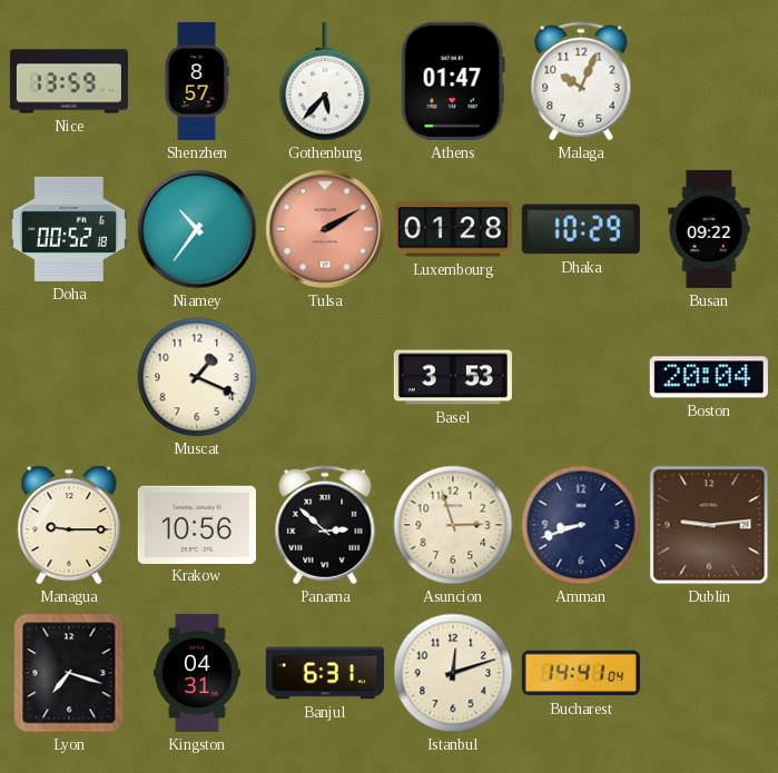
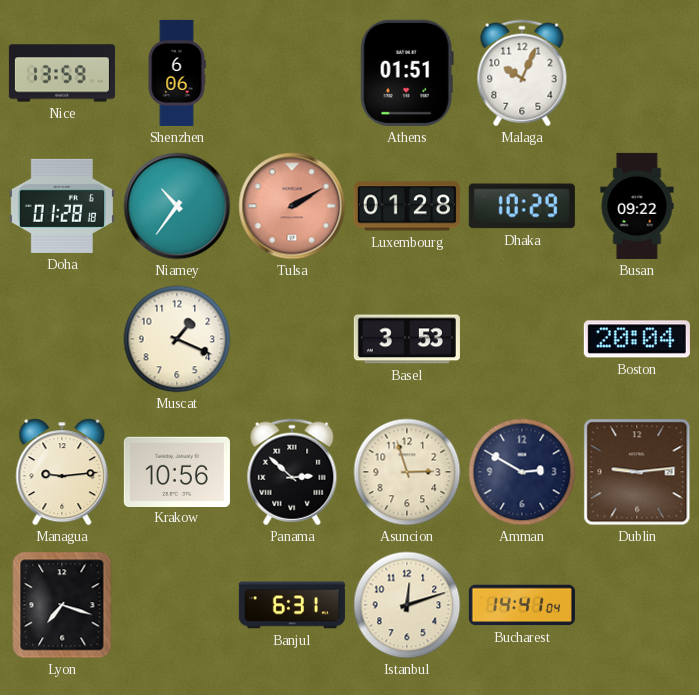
Shenzhen: 8:57 -> 6:06
Gothenburg: 5:37 -> none
Athens: 01:47 -> 01:51
Doha: 00:52 -> 01:28
Managua: 9:15 -> 9:14
Amman: 8:42 -> 2:50
Kingston: 04:31 -> none
